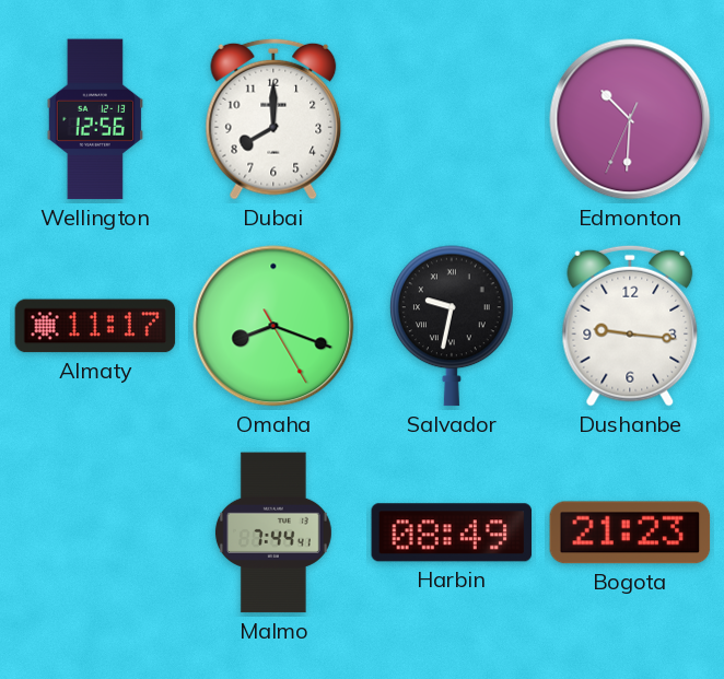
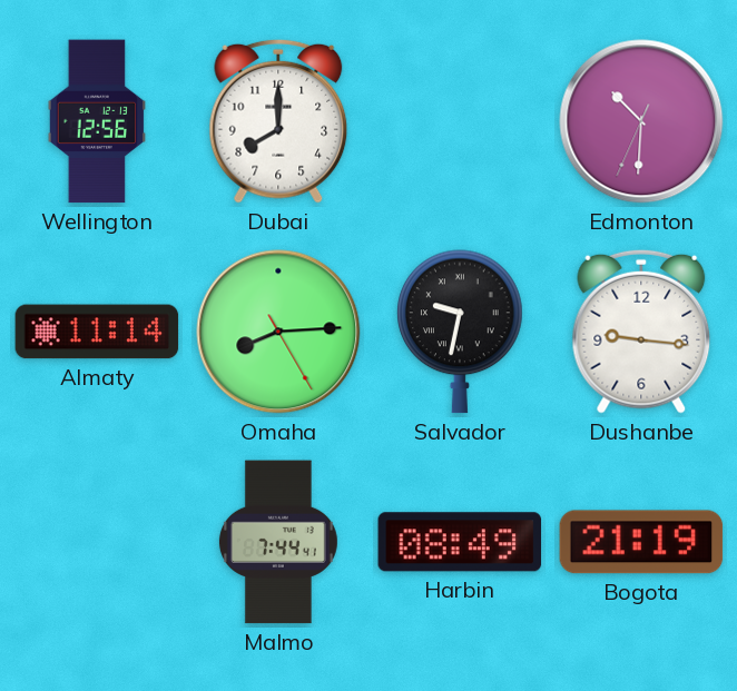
Almaty: 11:17 -> 11:14
Omaha: 8:18 -> 8:14
Bogota: 21:23 -> 21:19
